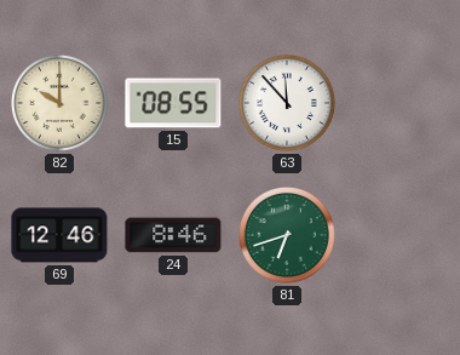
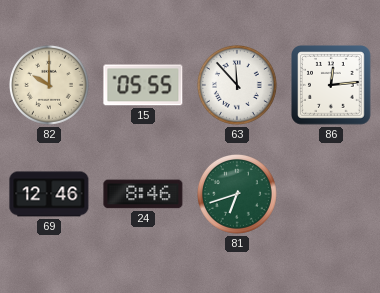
15: 08:55 -> 05:55
86: none -> 12:14
